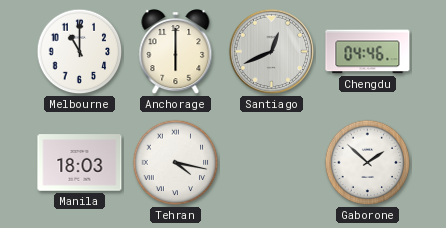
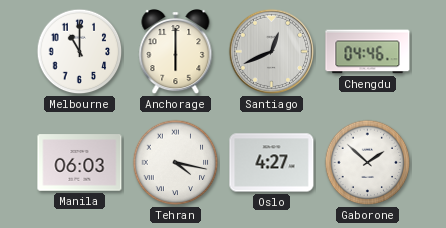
Manila: 18:03 -> 06:03
Oslo: none -> 4:27
